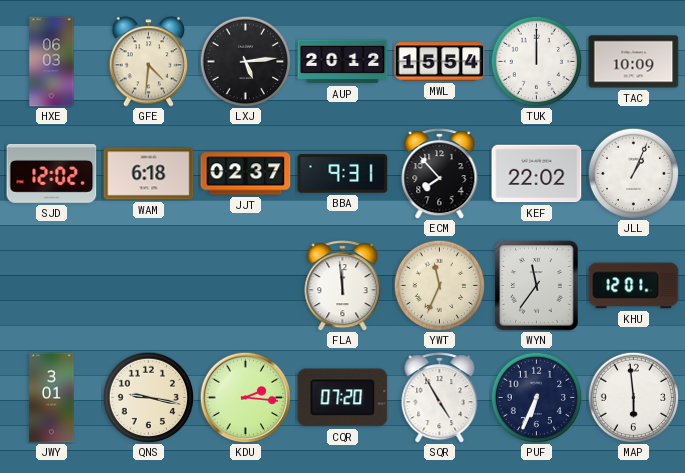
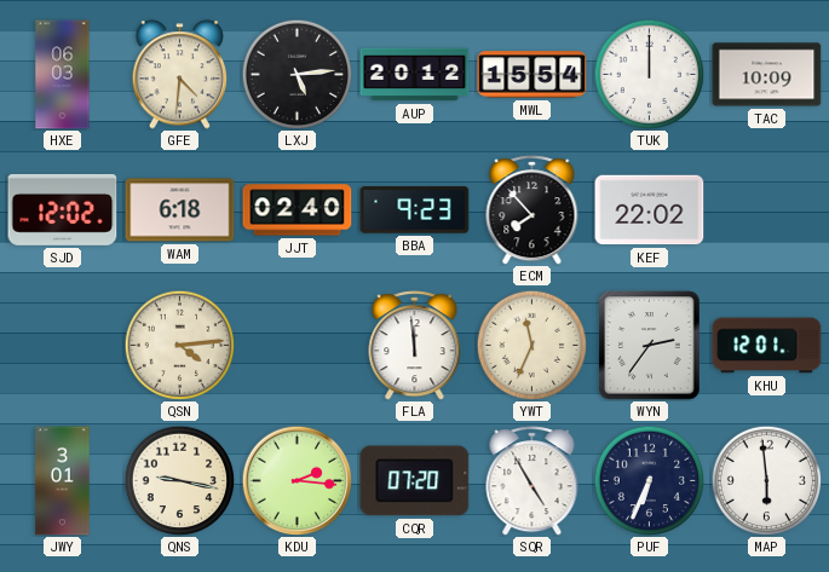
JJT: 02:37 -> 02:40
BBA: 9:31 -> 9:23
JLL: 1:04 -> none
QSN: none -> 4:14
WYN: 11:36 -> 2:36
